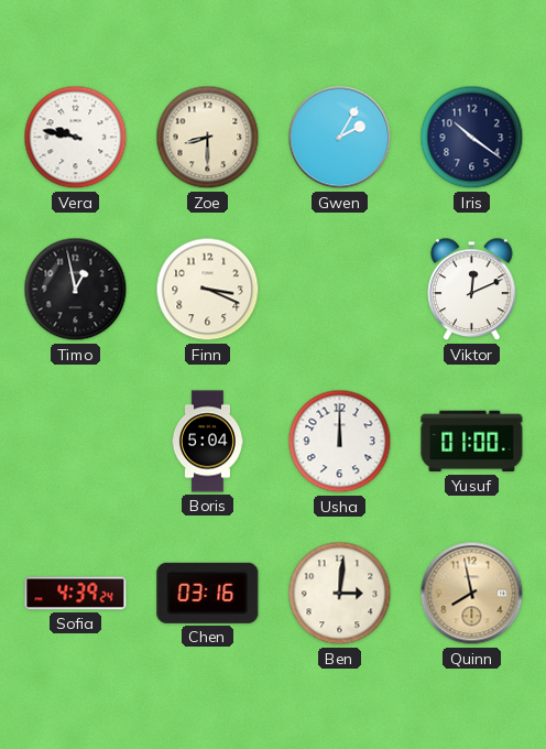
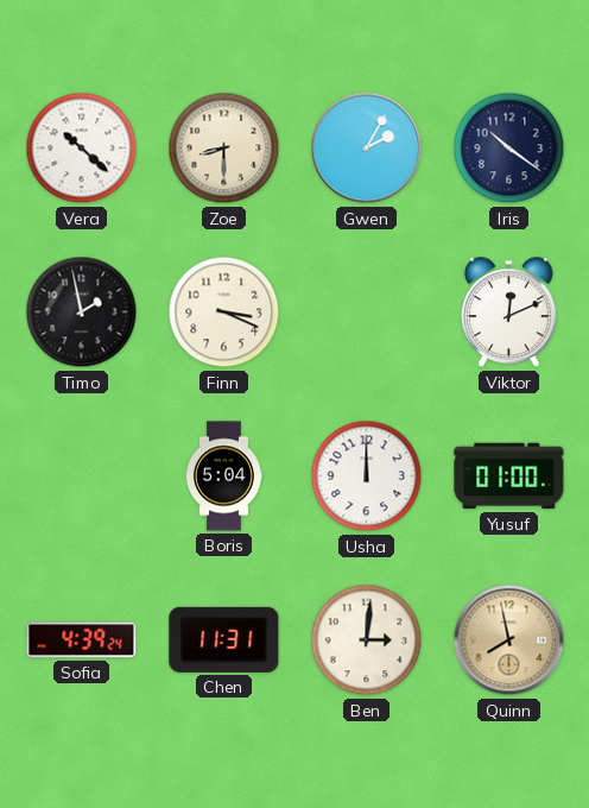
Vera: 9:47 -> 10:22
Timo: 12:58 -> 1:58
Chen: 03:16 -> 11:31
